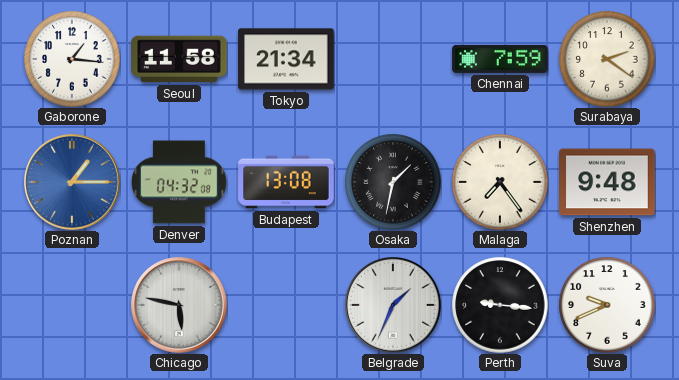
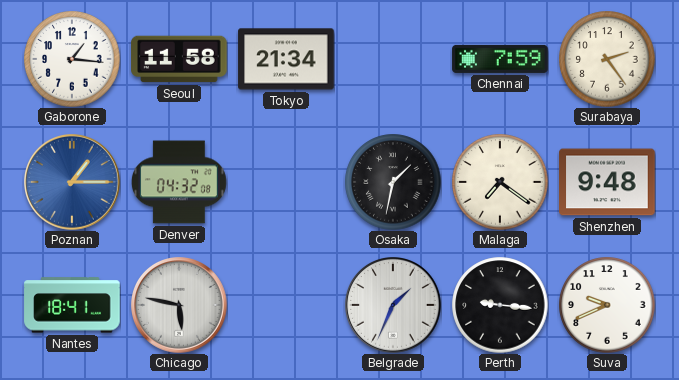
Surabaya: 2:21 -> 2:24
Budapest: 13:08 -> none
Malaga: 7:24 -> 7:21
Nantes: none -> 18:41
